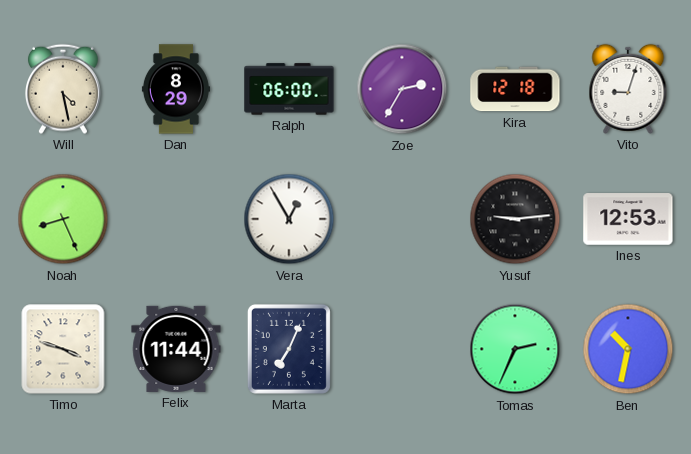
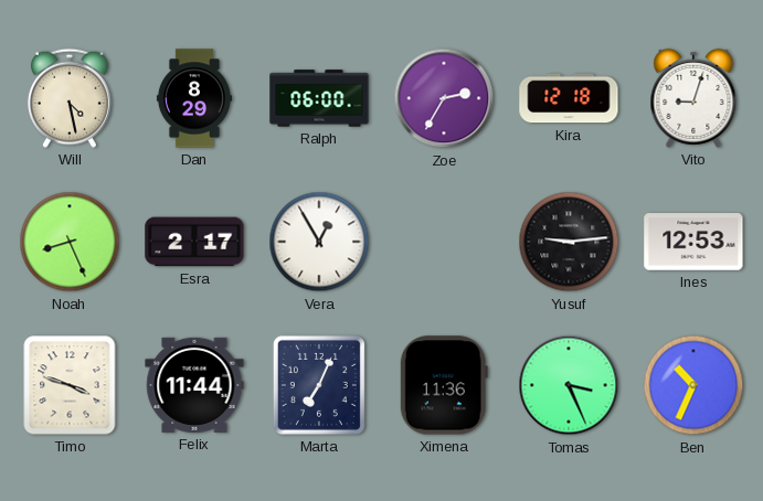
Esra: none -> 2:17
Ximena: none -> 11:36
Tomas: 2:34 -> 3:26
Ben: 10:32 -> 10:34
